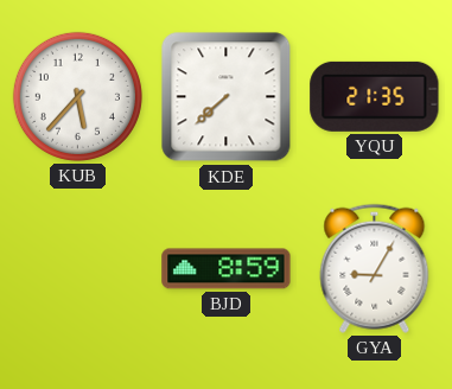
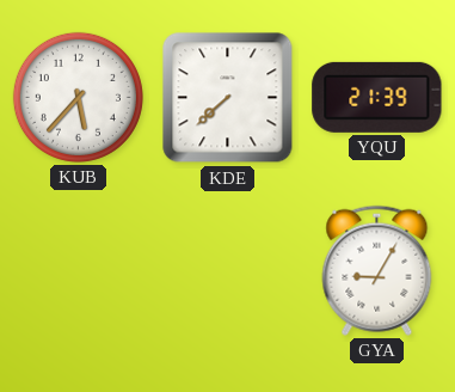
YQU: 21:35 -> 21:39
BJD: 8:59 -> none
